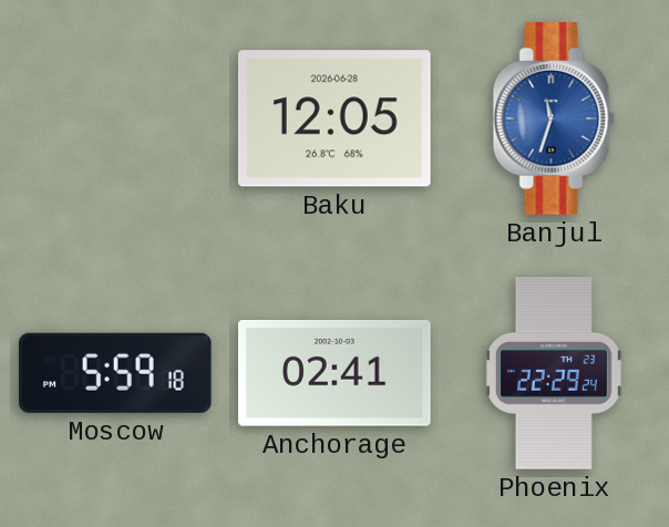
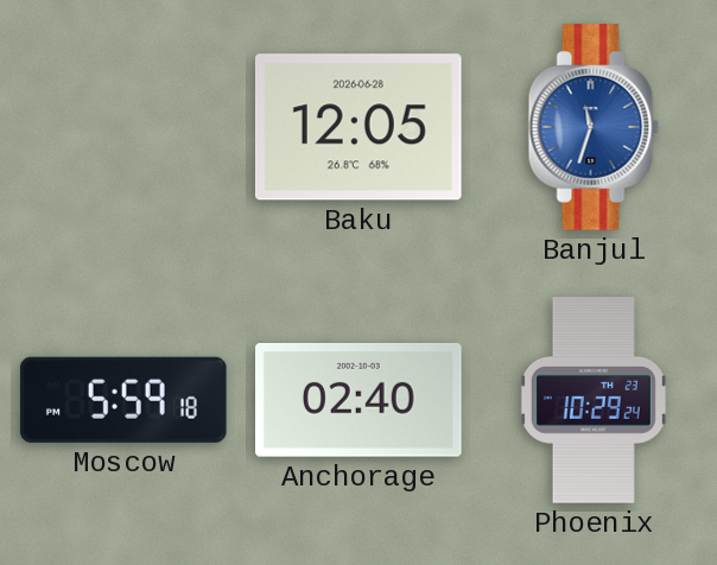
Anchorage: 02:41 -> 02:40
Phoenix: 22:29 -> 10:29
